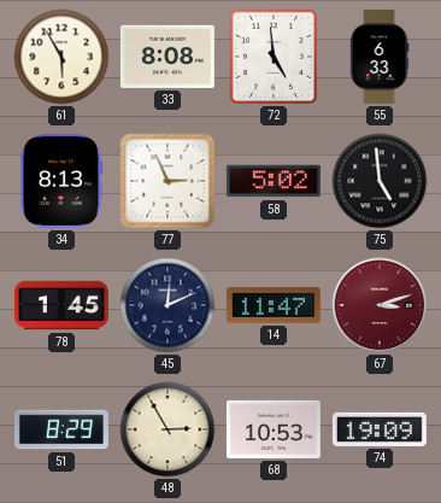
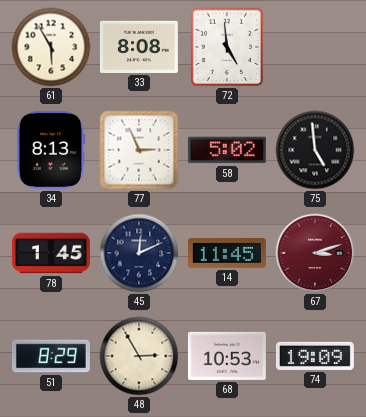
55: 6:33 -> none
14: 11:47 -> 11:45
